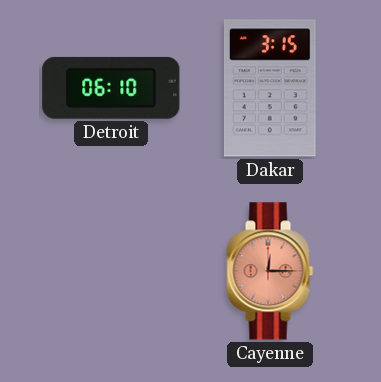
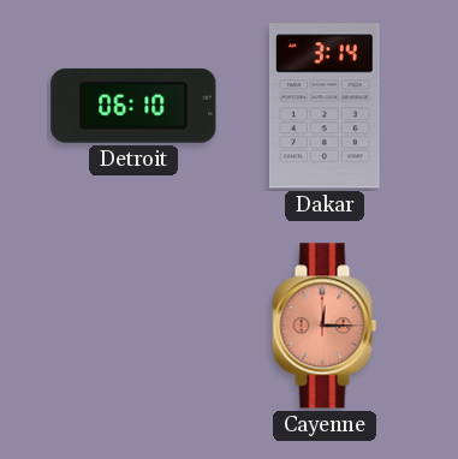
Dakar: 3:15 -> 3:14
